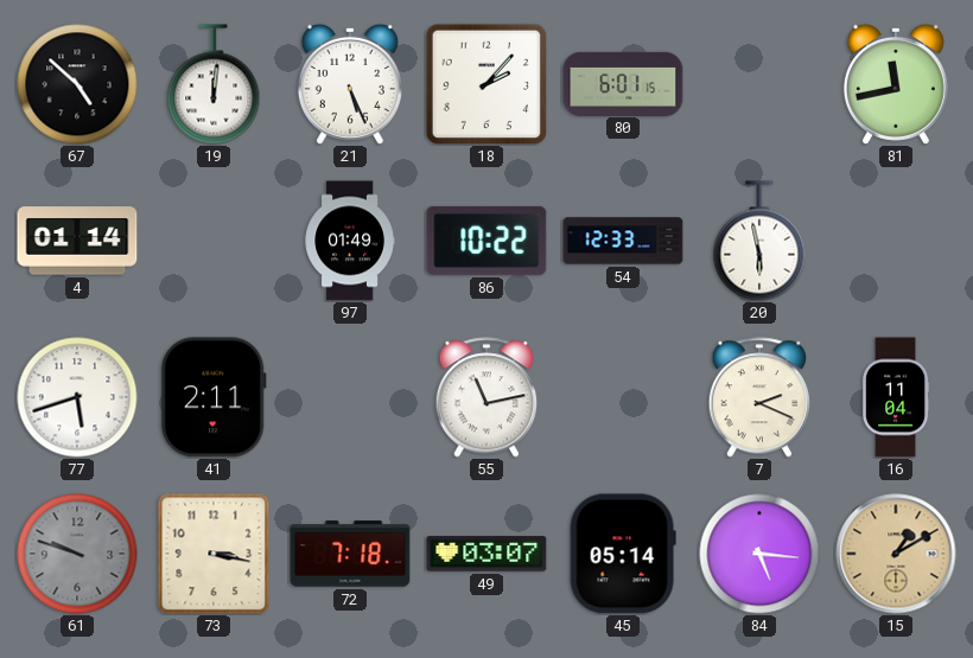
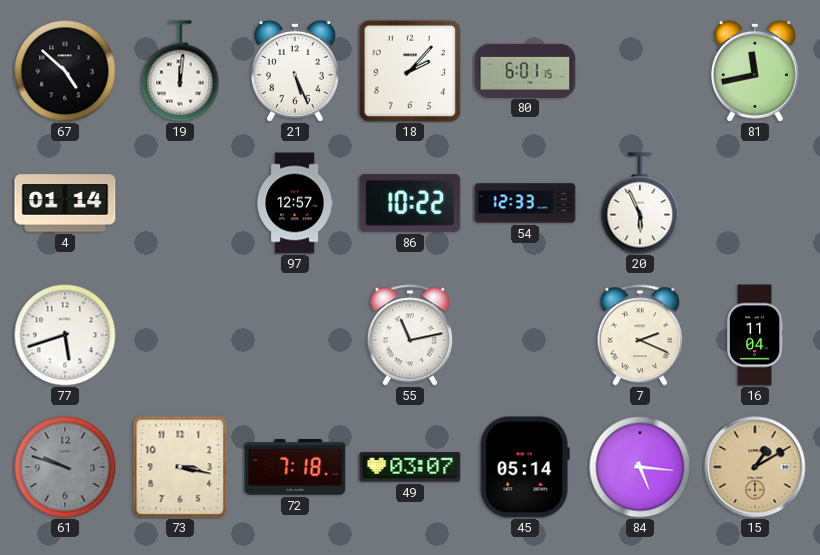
97: 01:49 -> 12:57
20: 5:58 -> 5:56
41: 2:11 -> none
